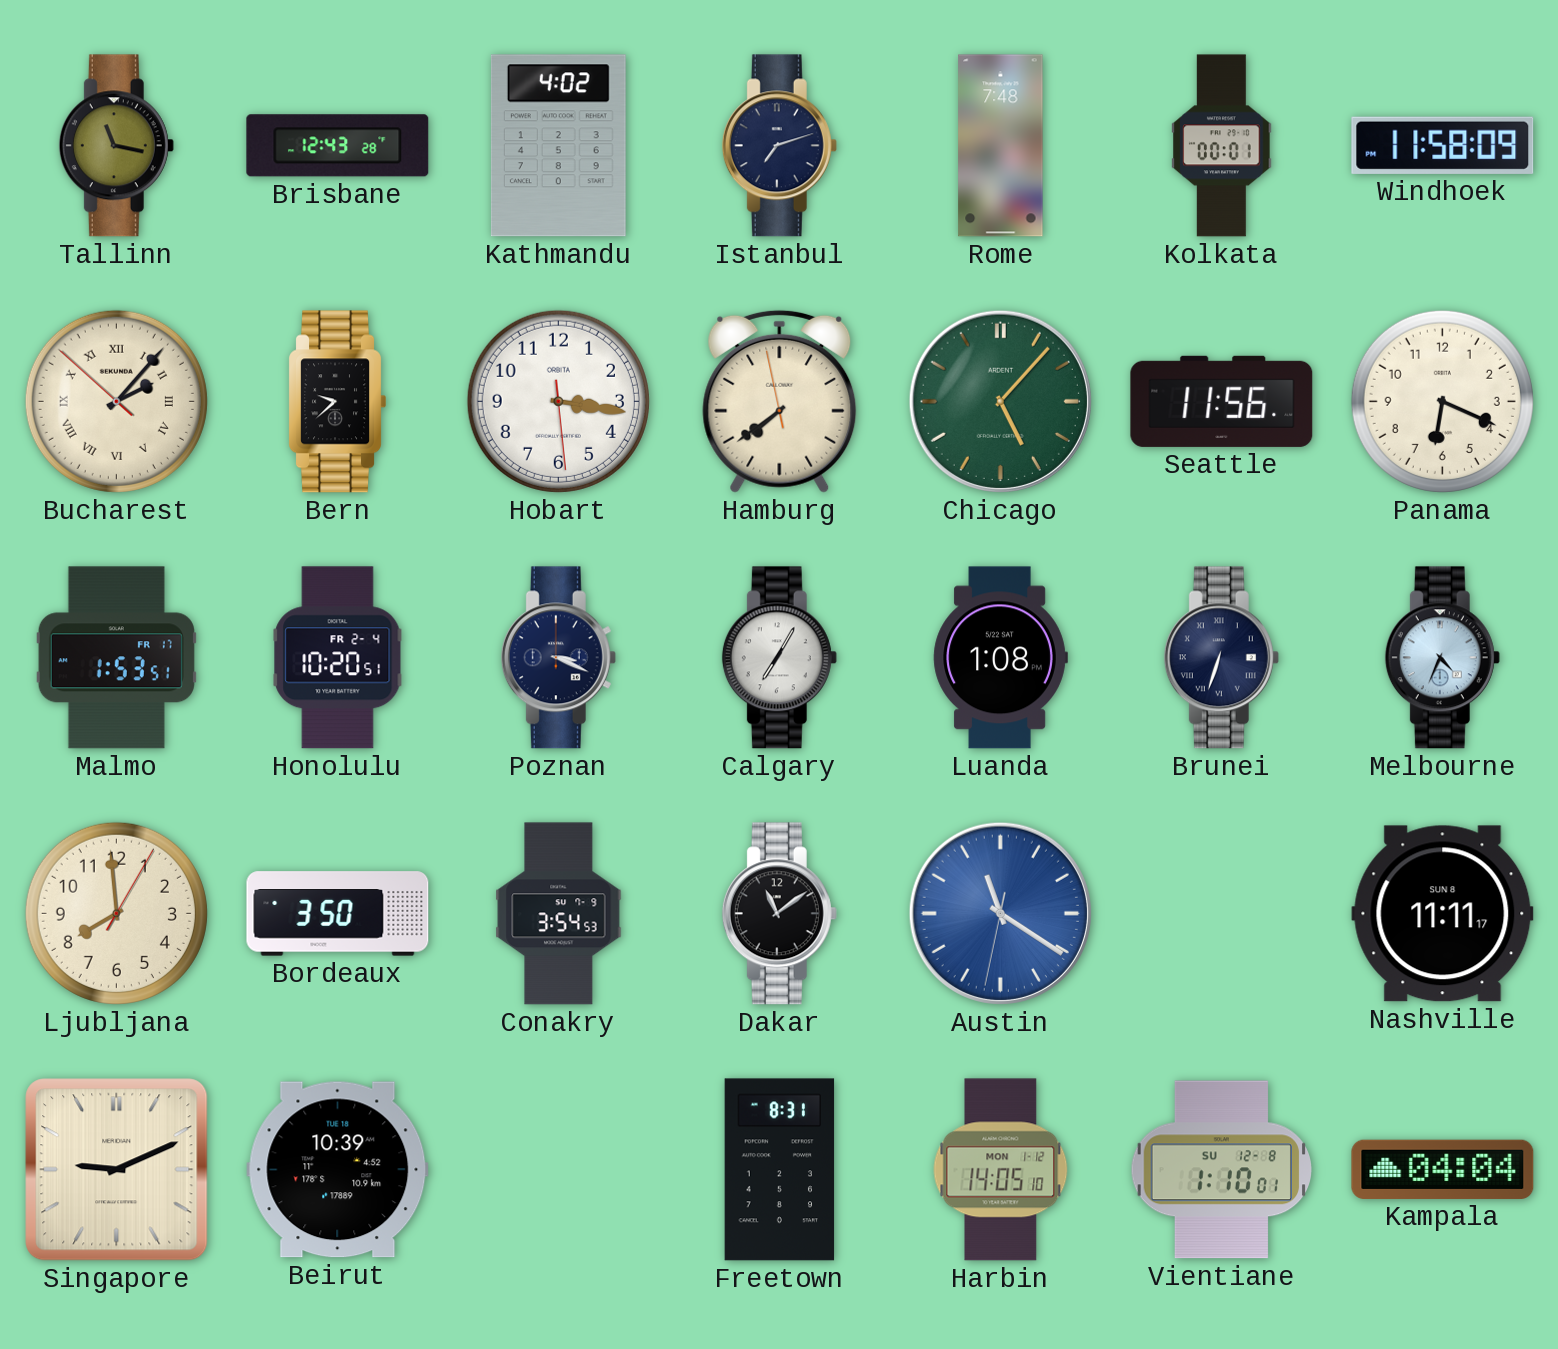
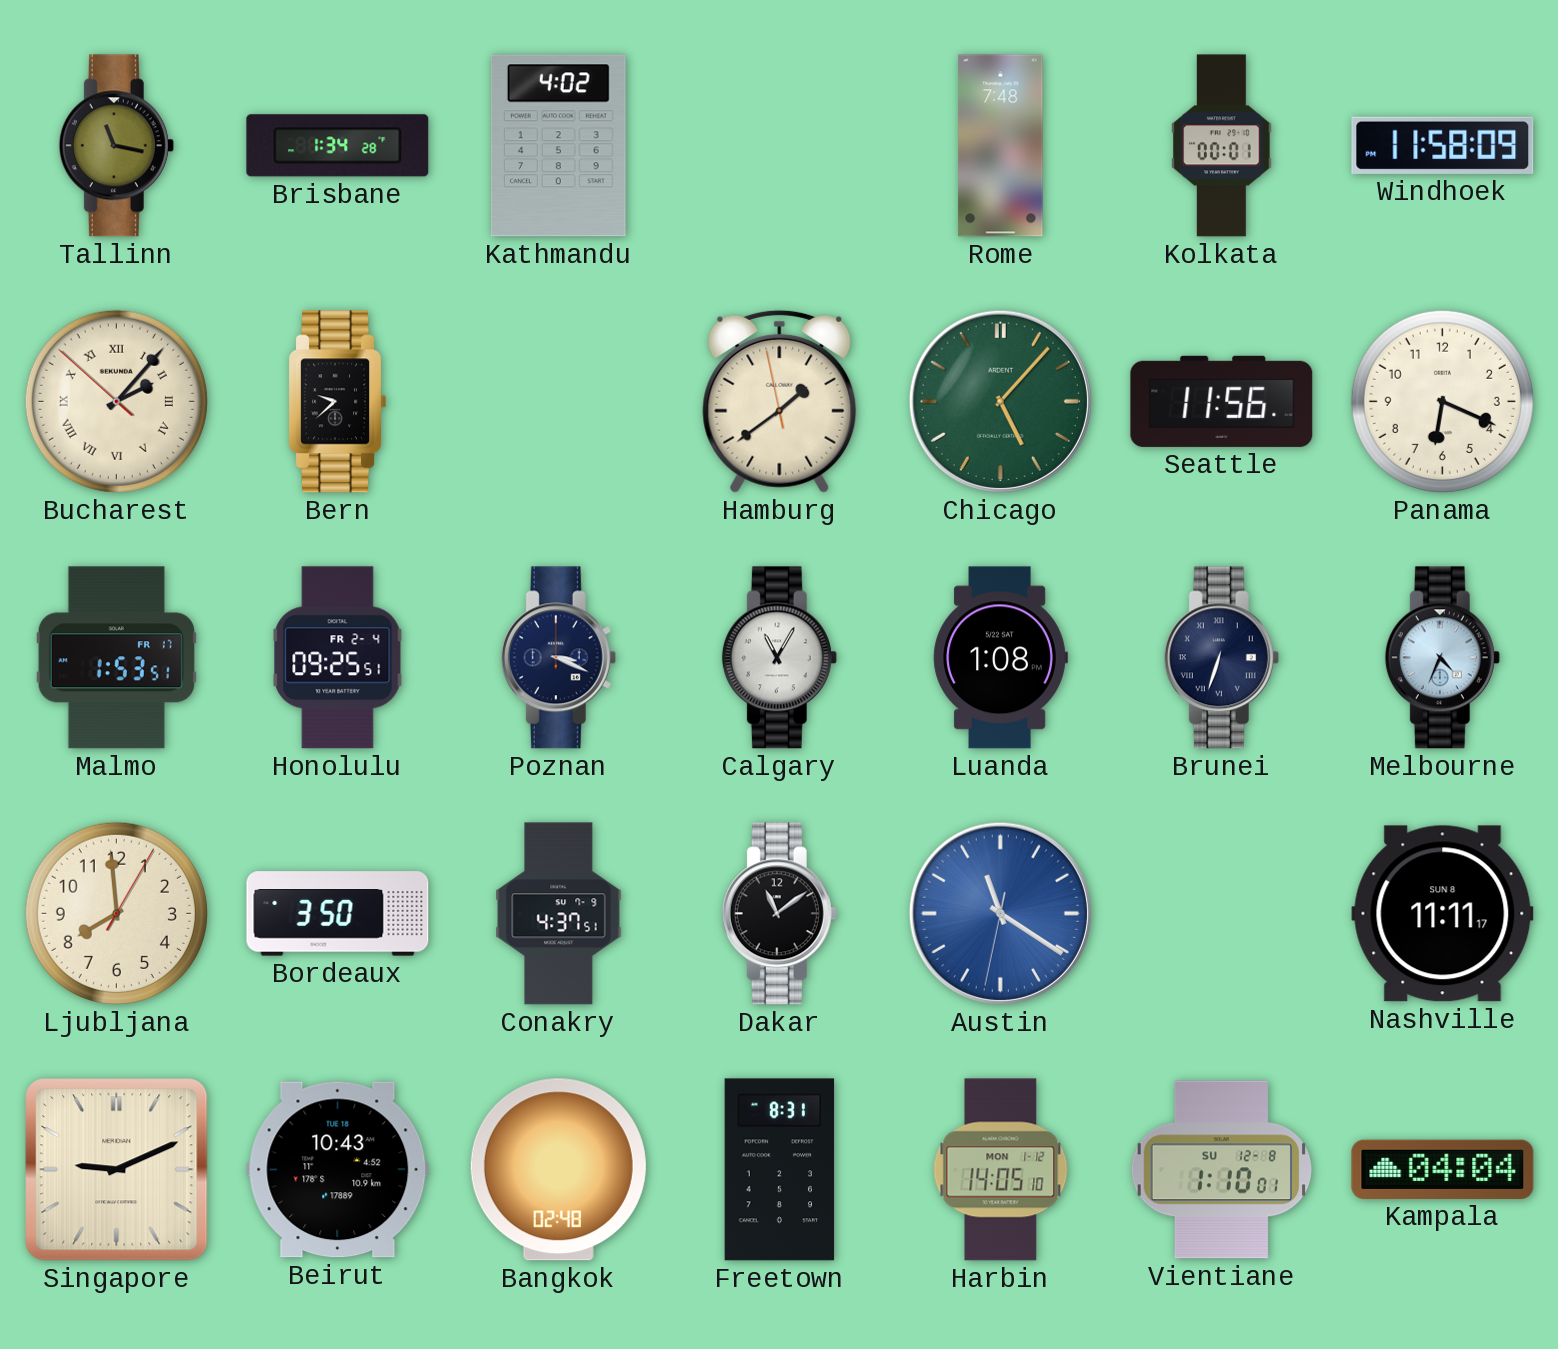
Brisbane: 12:43 -> 1:34
Istanbul: 7:12 -> none
Hobart: 3:16 -> none
Hamburg: 7:38 -> 1:38
Honolulu: 10:20 -> 09:25
Calgary: 7:05 -> 11:05
Conakry: 3:54 -> 4:37
Beirut: 10:39 -> 10:43
Bangkok: none -> 02:48
